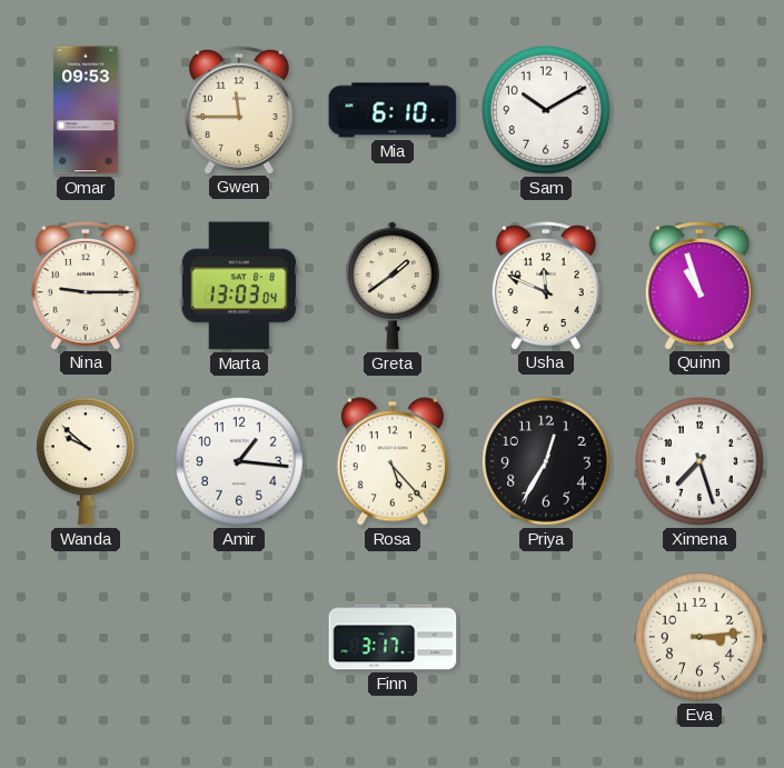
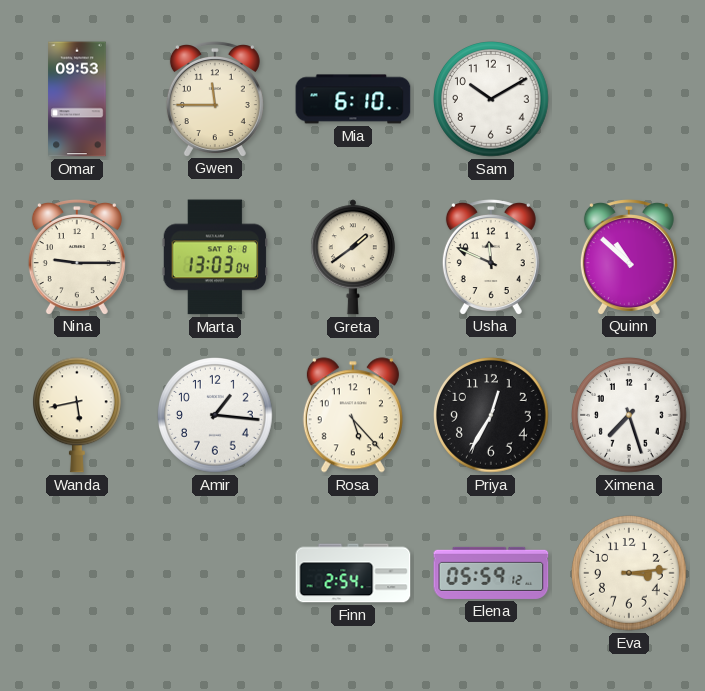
Quinn: 10:57 -> 10:52
Wanda: 9:52 -> 5:43
Finn: 3:17 -> 2:54
Elena: none -> 05:59
